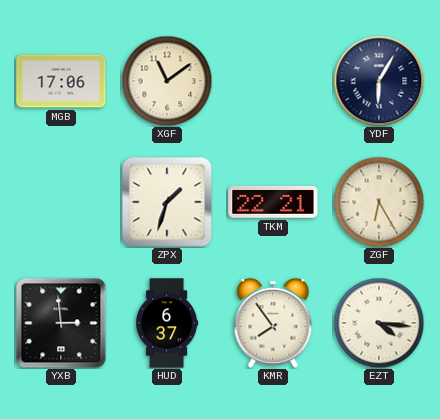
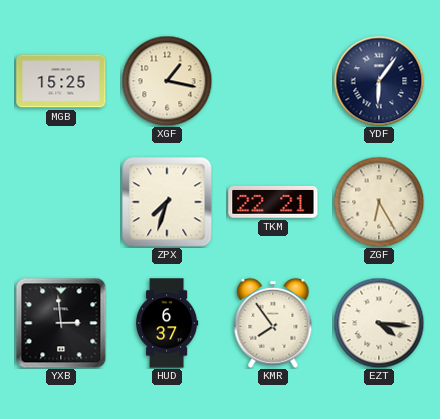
MGB: 17:06 -> 15:25
XGF: 11:09 -> 1:17
YDF: 6:05 -> 6:06
ZPX: 1:33 -> 7:33
